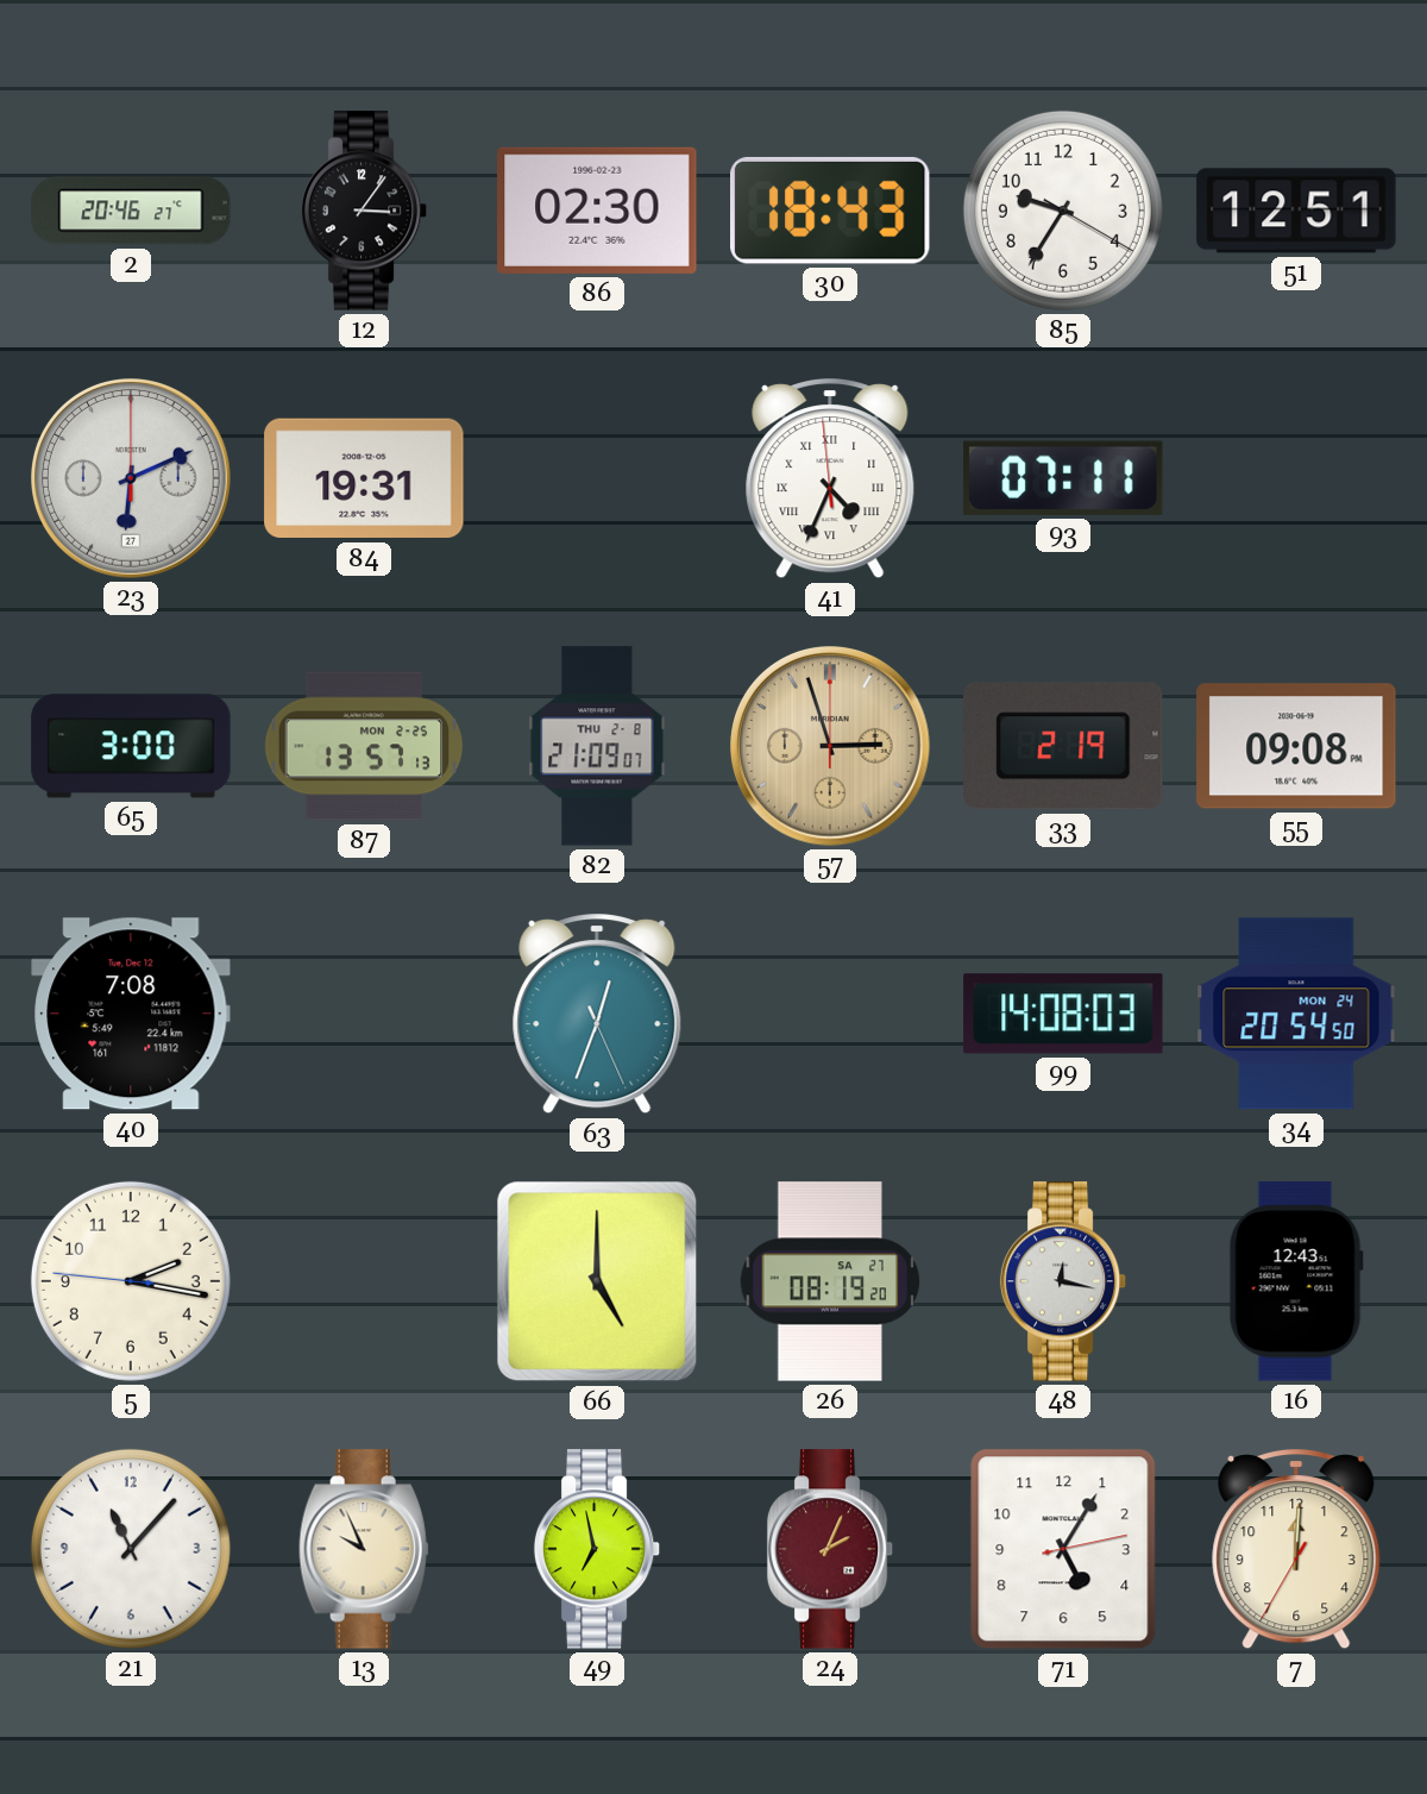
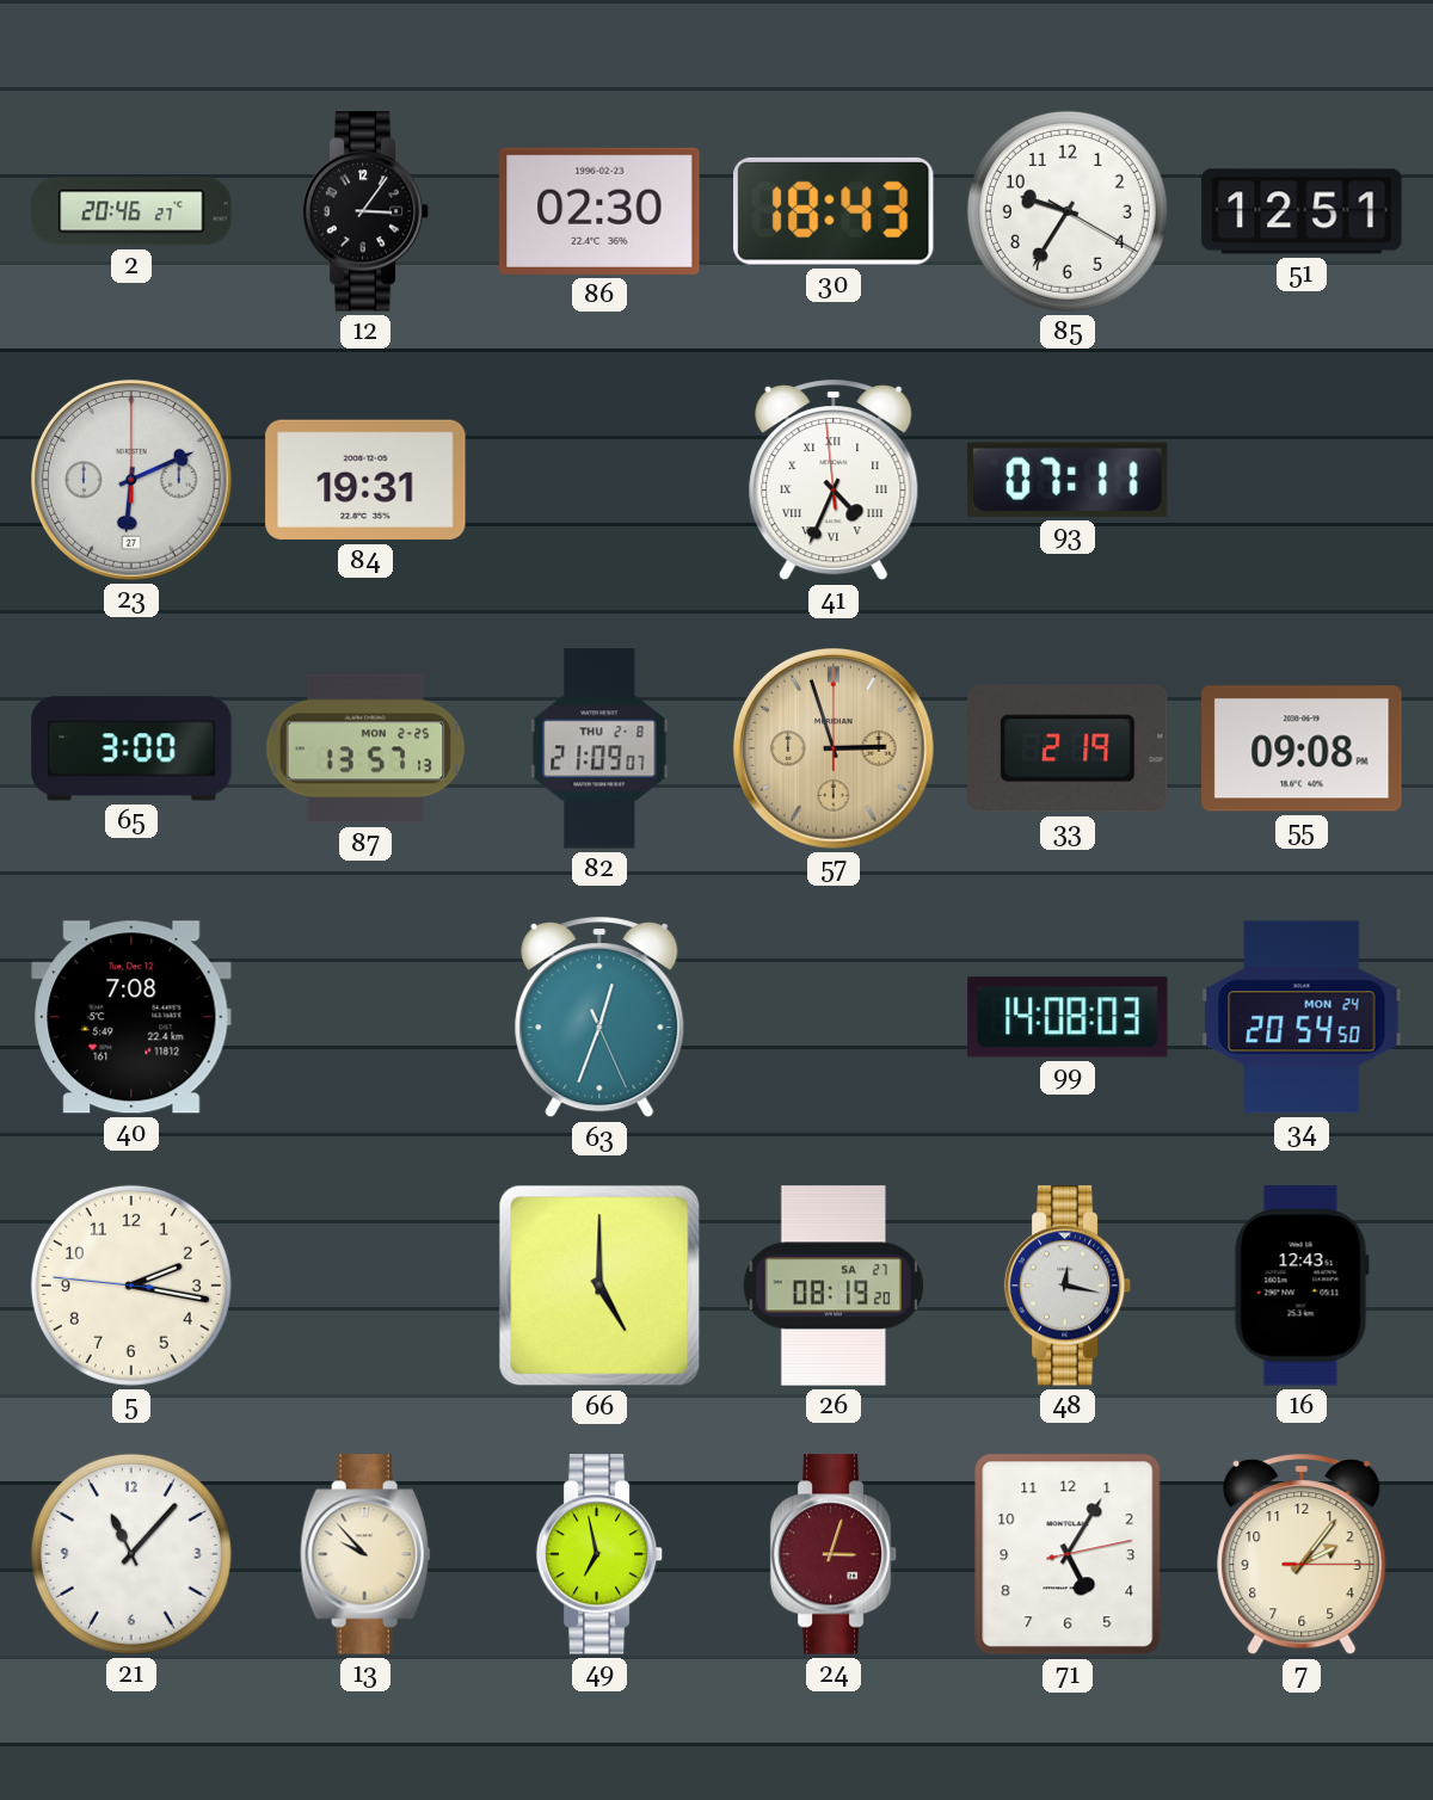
13: 9:56 -> 9:53
24: 2:04 -> 3:03
7: 12:00 -> 2:06
